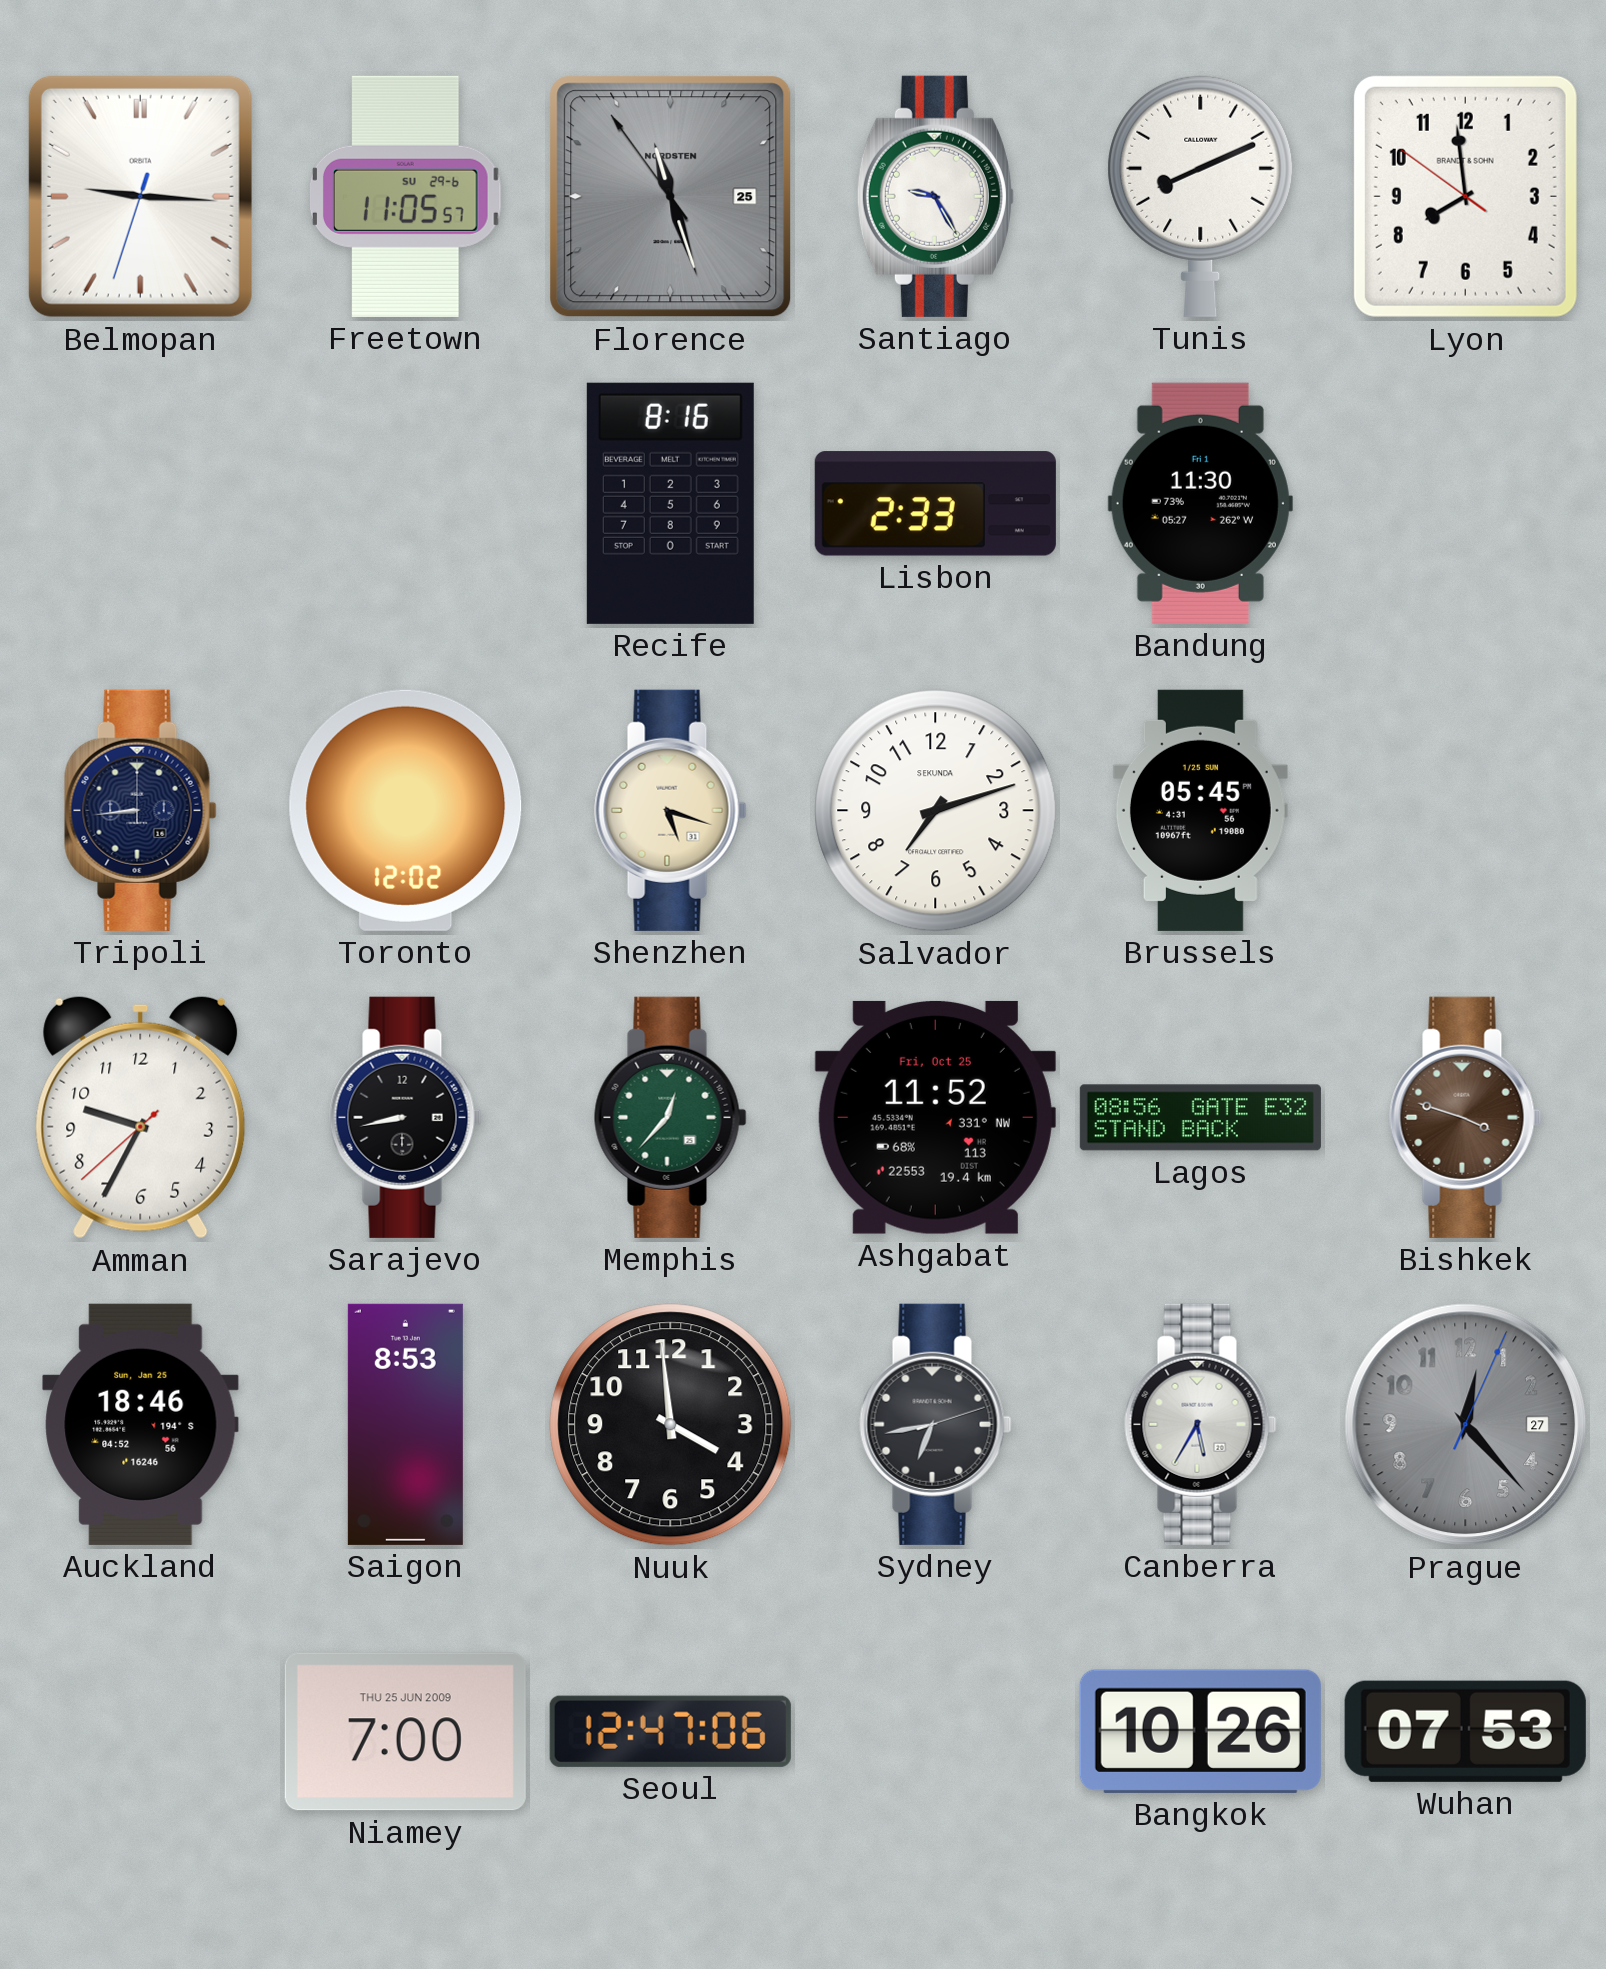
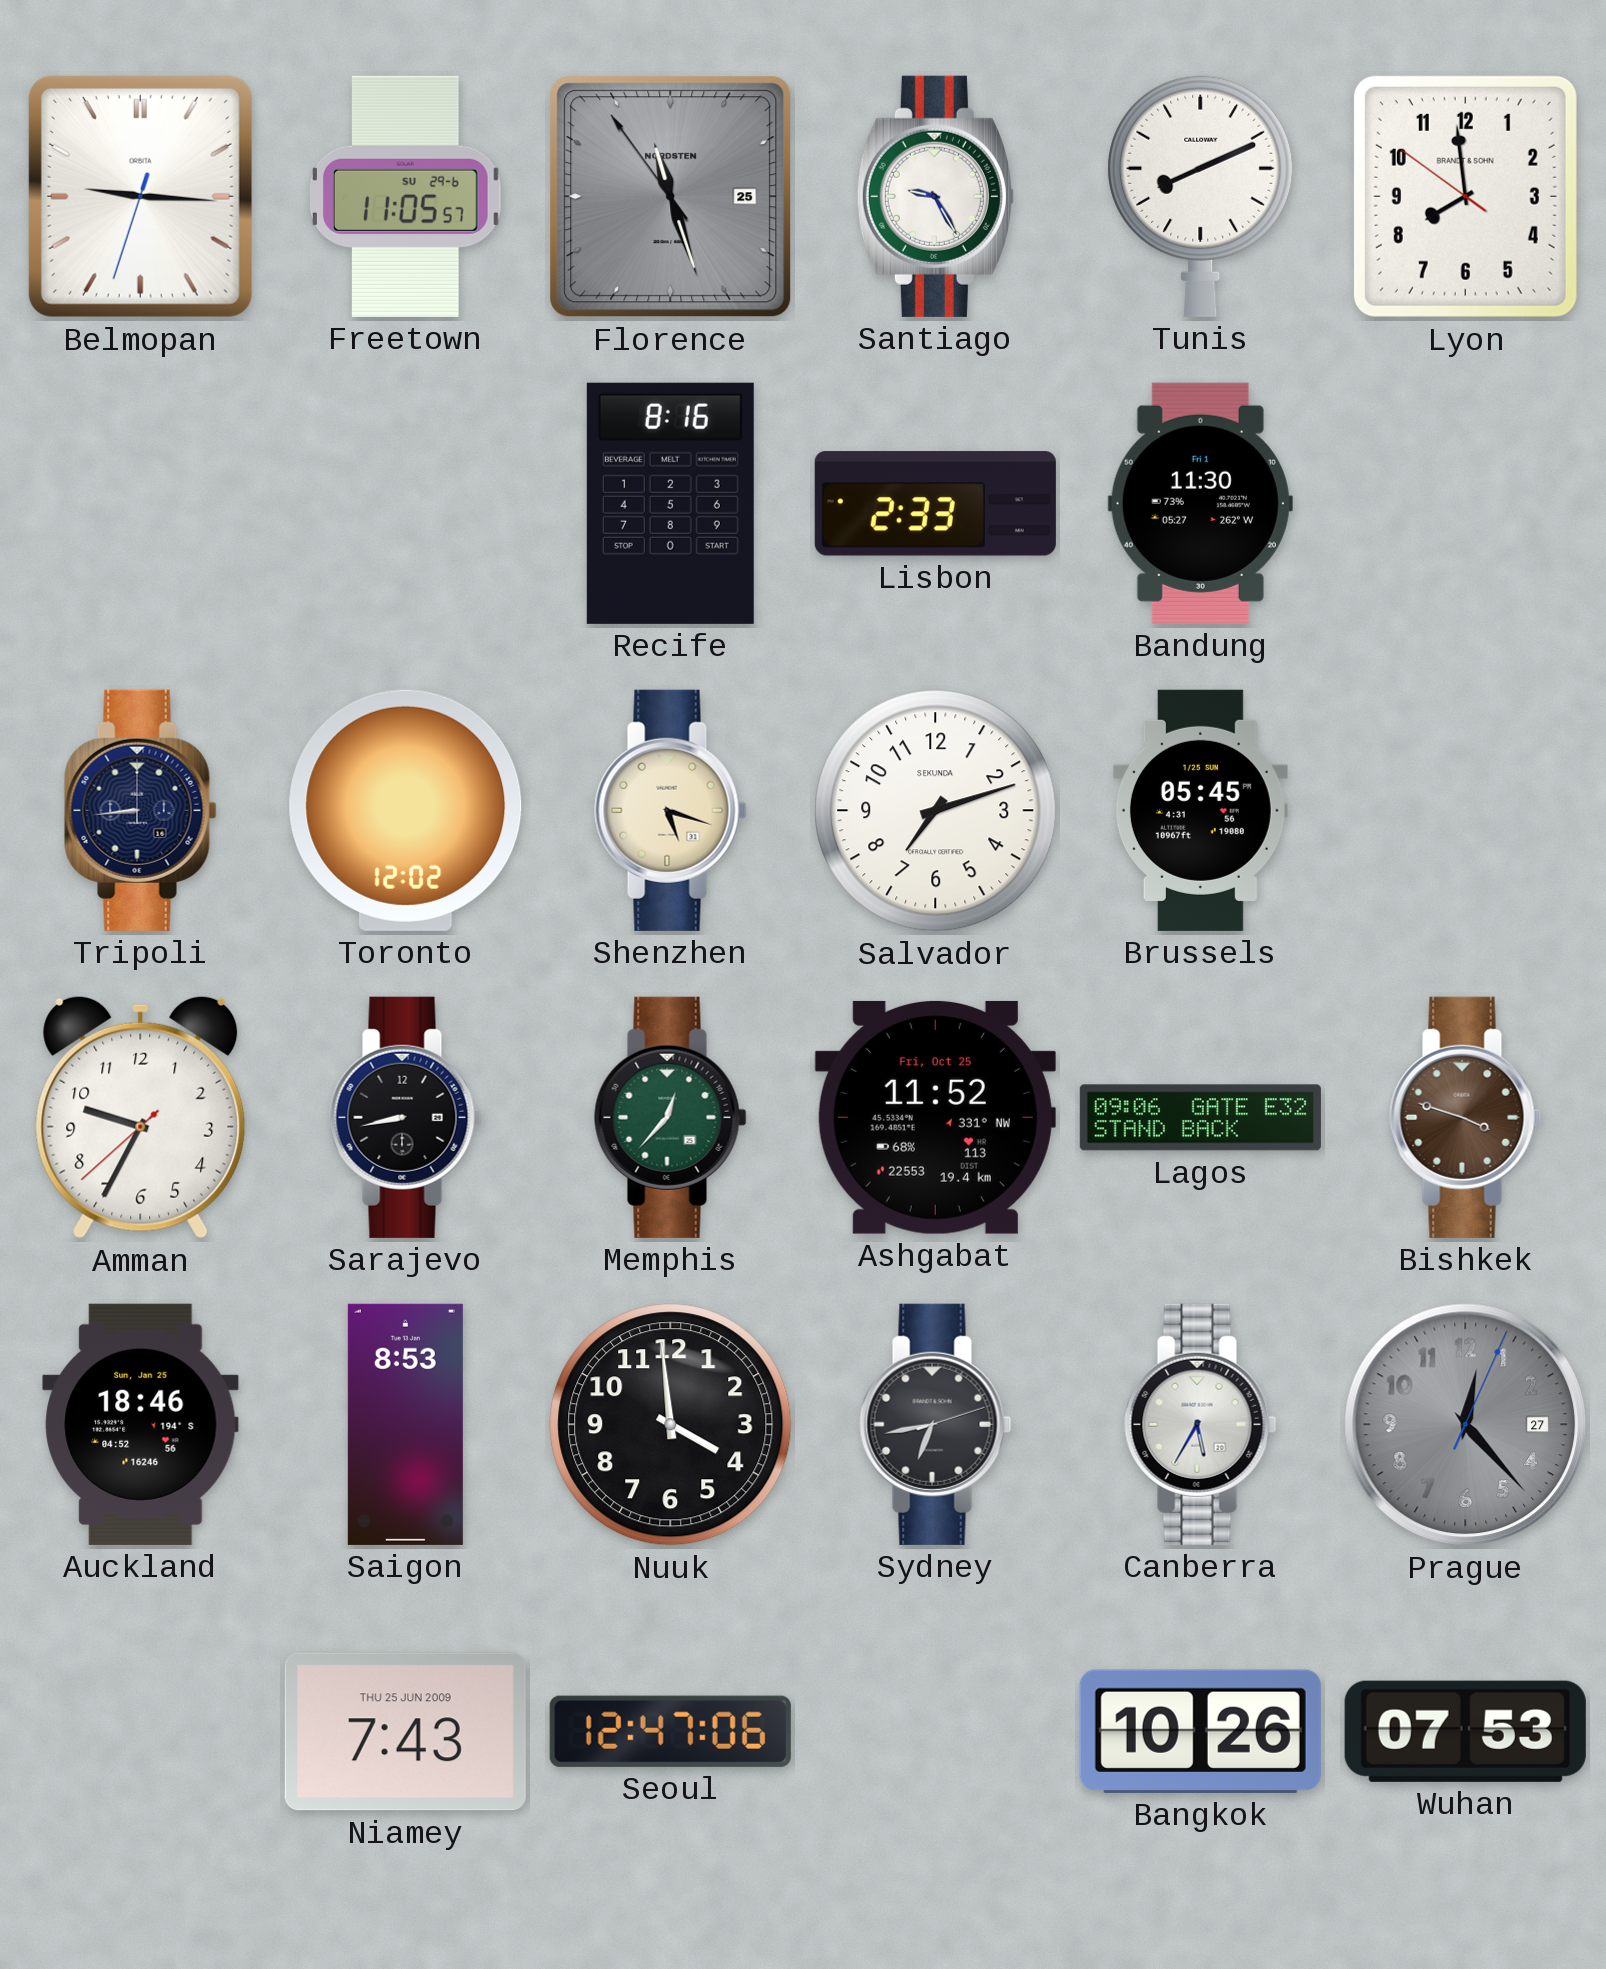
Lagos: 08:56 -> 09:06
Niamey: 7:00 -> 7:43
